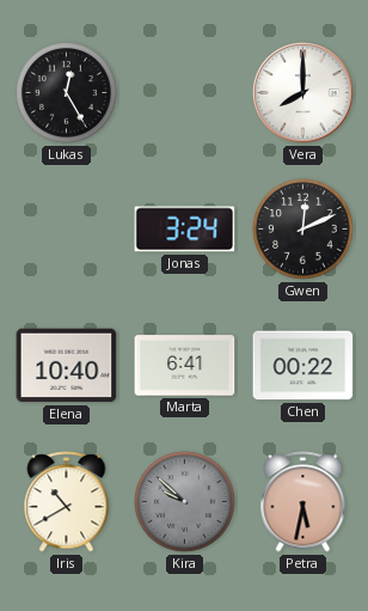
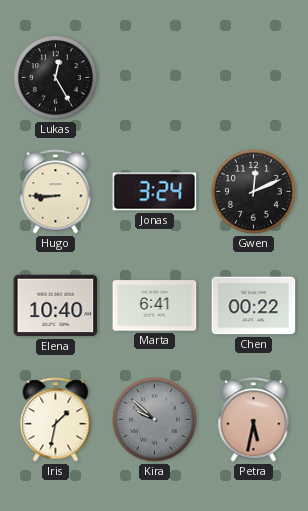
Vera: 8:00 -> none
Hugo: none -> 8:45
Iris: 10:40 -> 1:32
